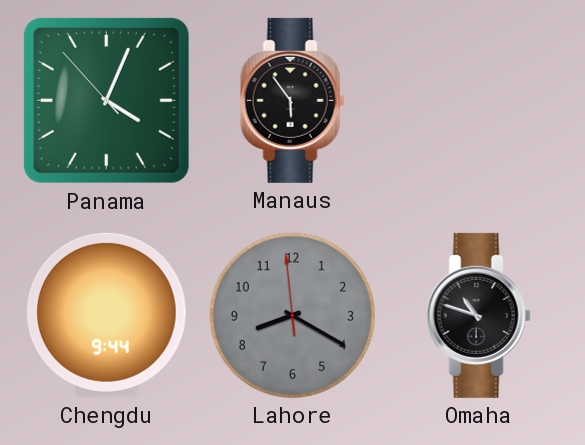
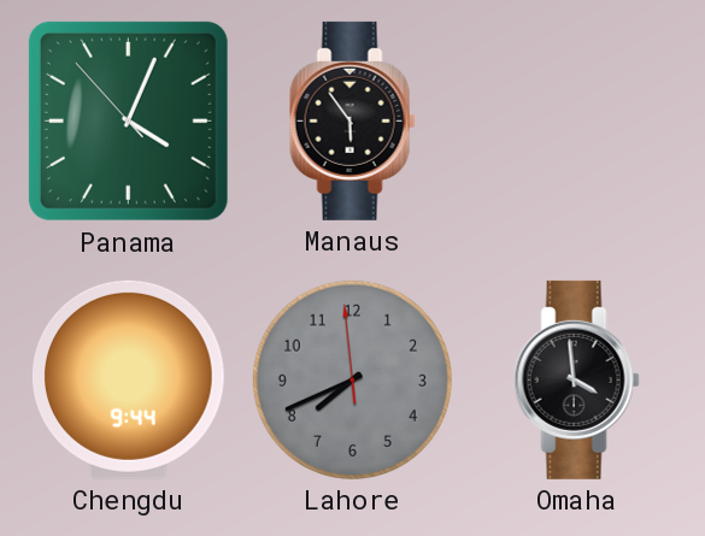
Lahore: 8:19 -> 7:40
Omaha: 10:48 -> 3:59
